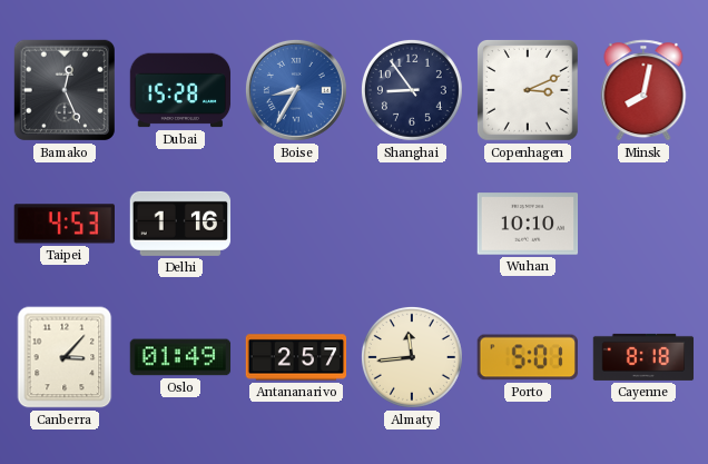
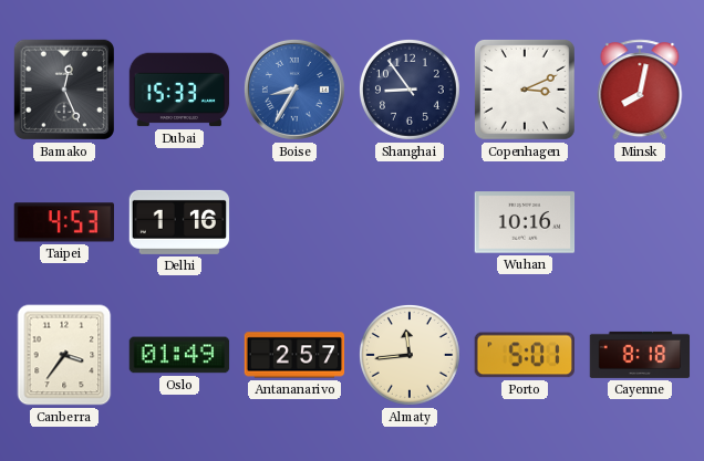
Dubai: 15:28 -> 15:33
Wuhan: 10:10 -> 10:16
Canberra: 3:07 -> 3:36
